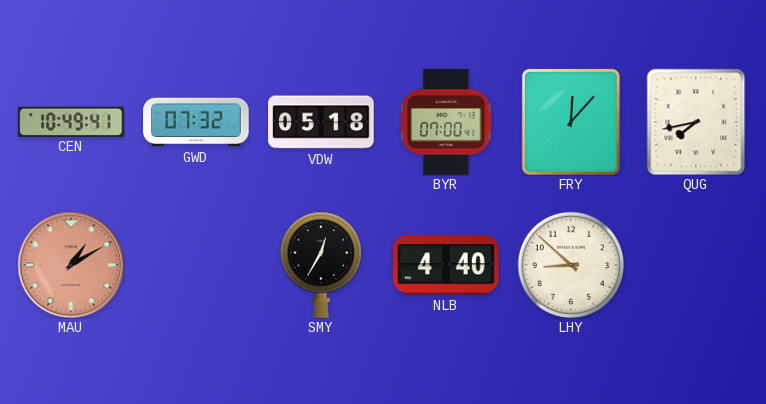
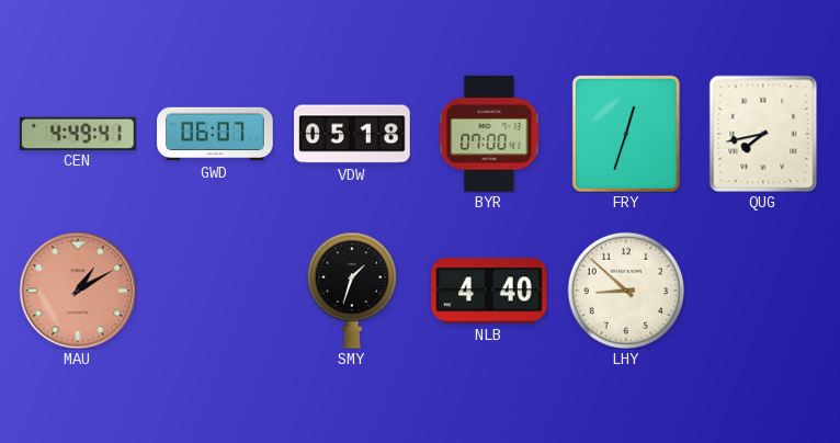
CEN: 10:49 -> 4:49
GWD: 07:32 -> 06:07
FRY: 12:07 -> 12:33
SMY: 12:35 -> 1:33
